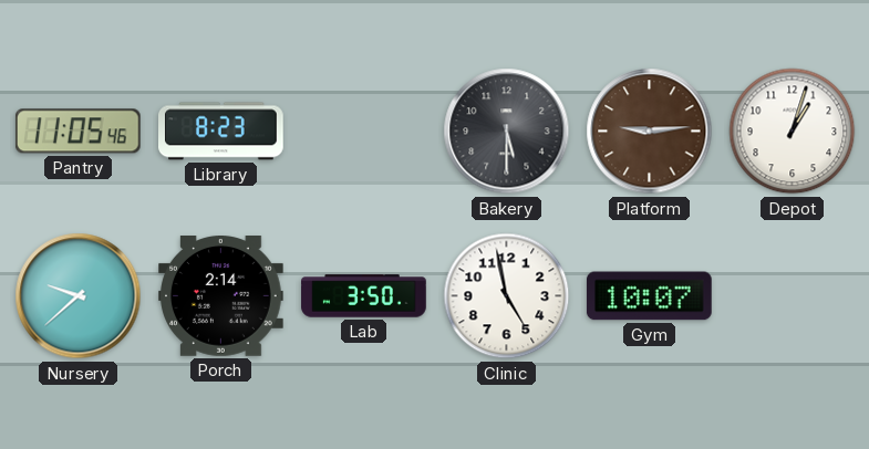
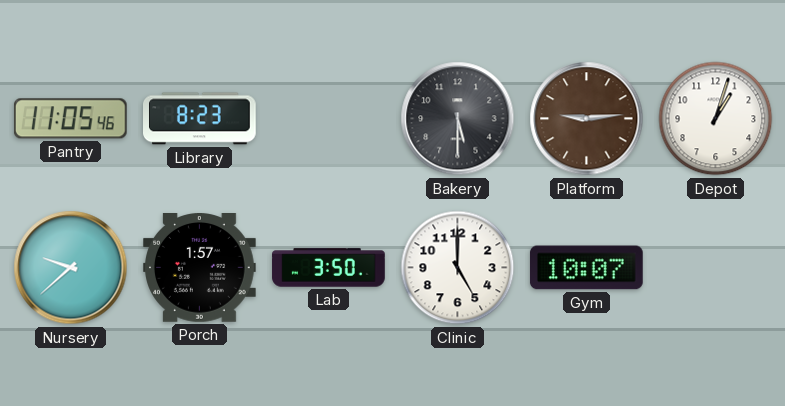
Porch: 2:14 -> 1:57
Clinic: 4:58 -> 5:00
